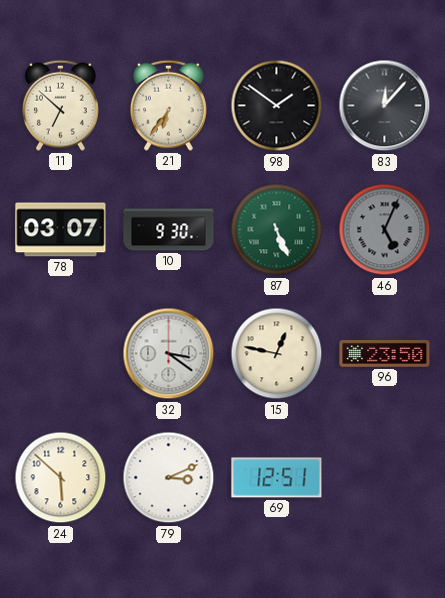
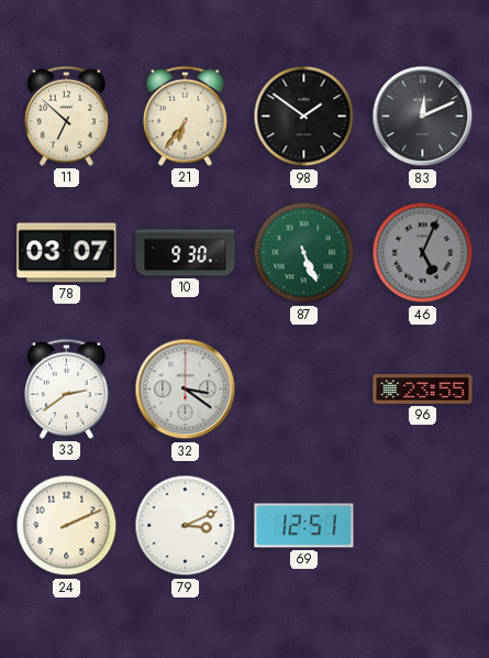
83: 12:07 -> 12:11
33: none -> 2:39
15: 12:47 -> none
96: 23:50 -> 23:55
24: 5:52 -> 2:11
